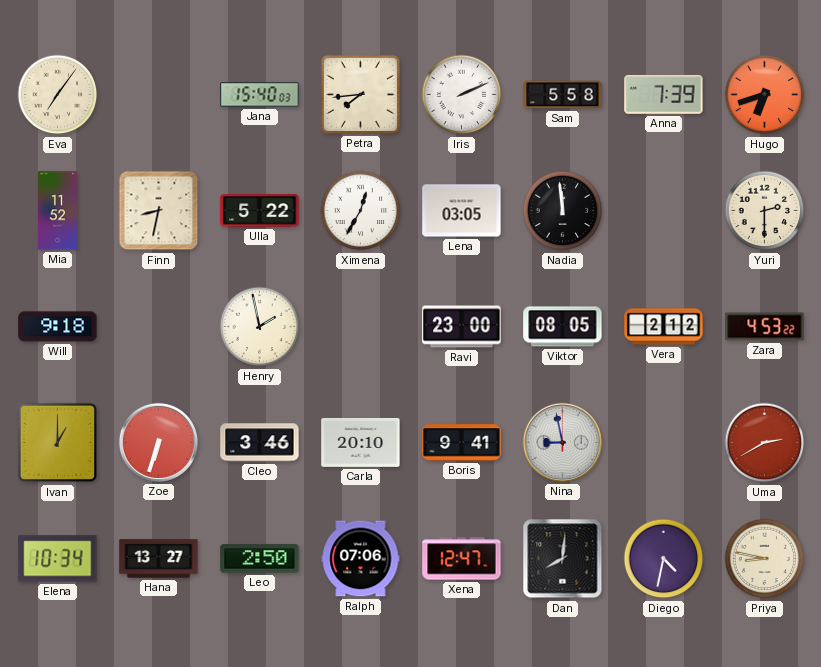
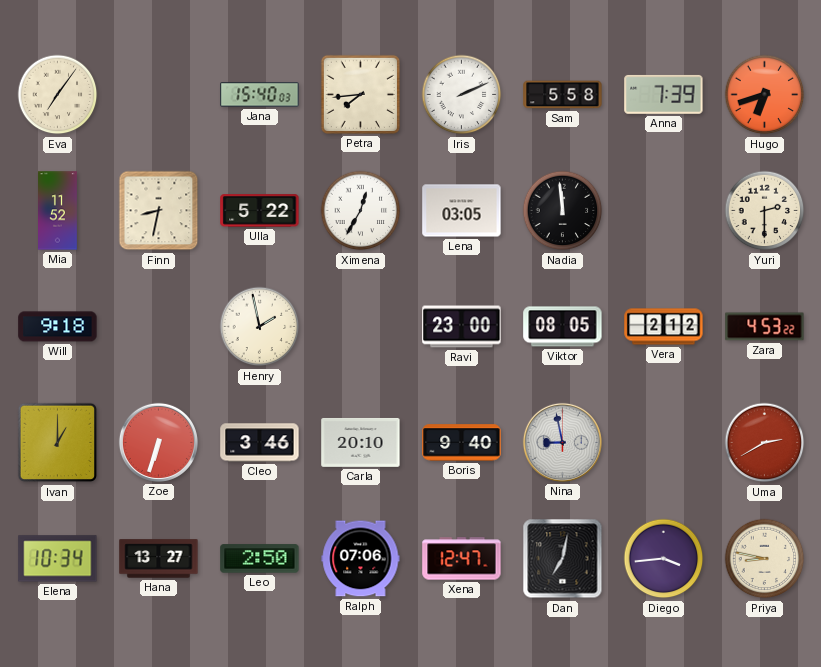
Boris: 9:41 -> 9:40
Dan: 8:01 -> 7:02
Diego: 4:32 -> 3:44
